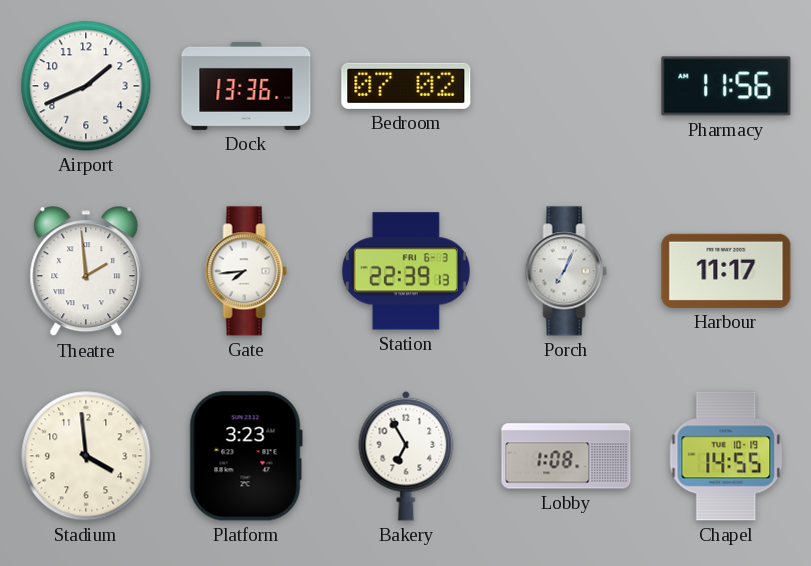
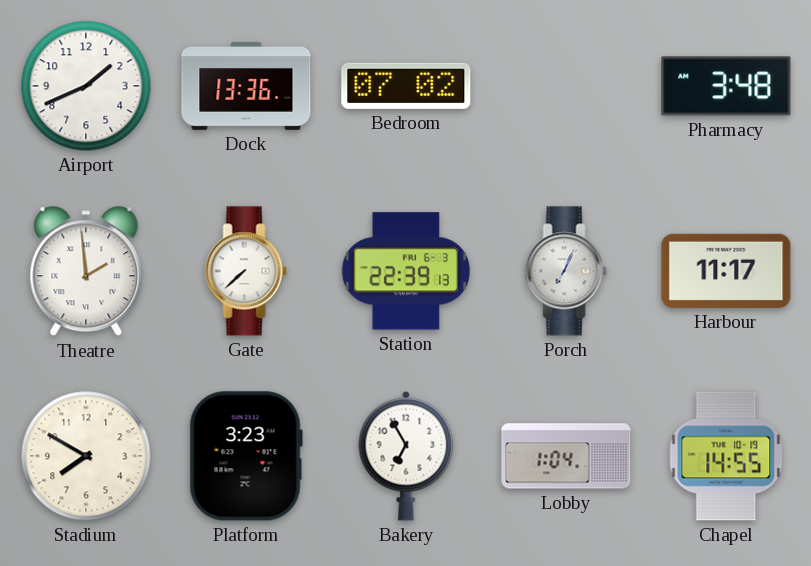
Pharmacy: 11:56 -> 3:48
Gate: 7:44 -> 7:38
Stadium: 3:59 -> 7:50
Lobby: 1:08 -> 1:04
